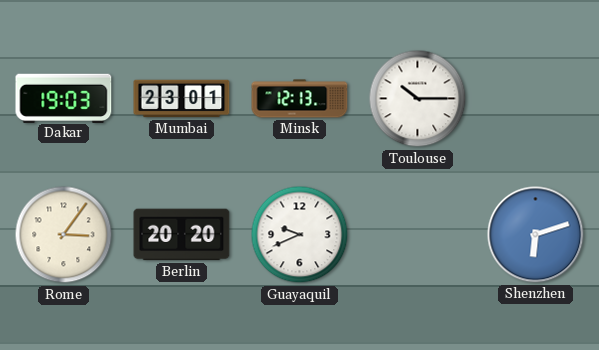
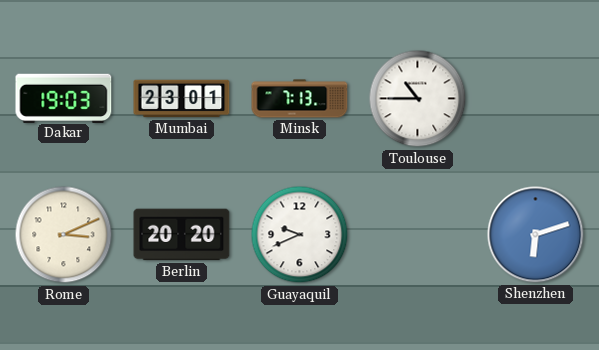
Minsk: 12:13 -> 7:13
Toulouse: 10:15 -> 10:45
Rome: 3:06 -> 3:11
